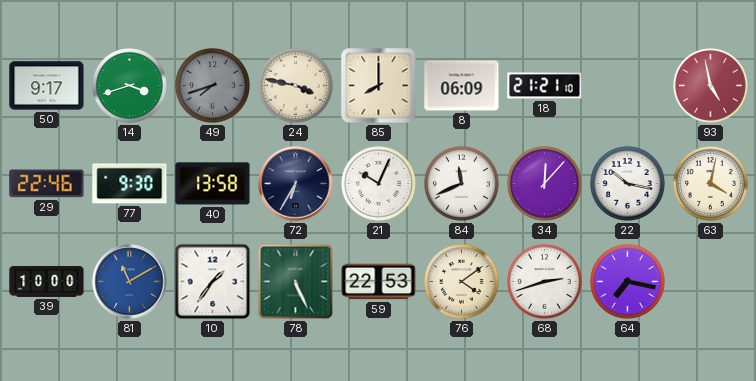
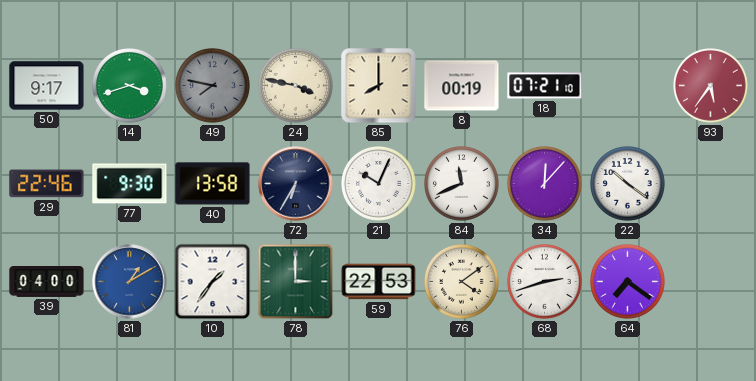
49: 7:42 -> 7:47
8: 06:09 -> 00:19
18: 21:21 -> 07:21
93: 4:58 -> 5:36
22: 10:17 -> 10:21
63: 4:02 -> none
39: 10:00 -> 04:00
81: 11:10 -> 1:10
78: 5:26 -> 3:00
64: 7:17 -> 7:21
